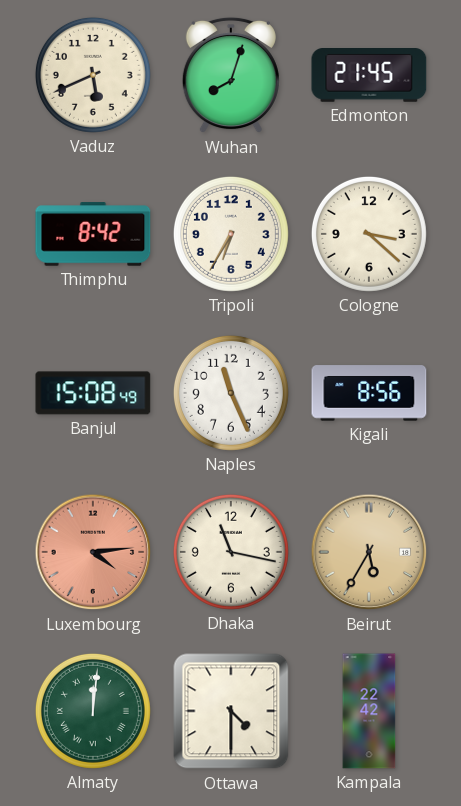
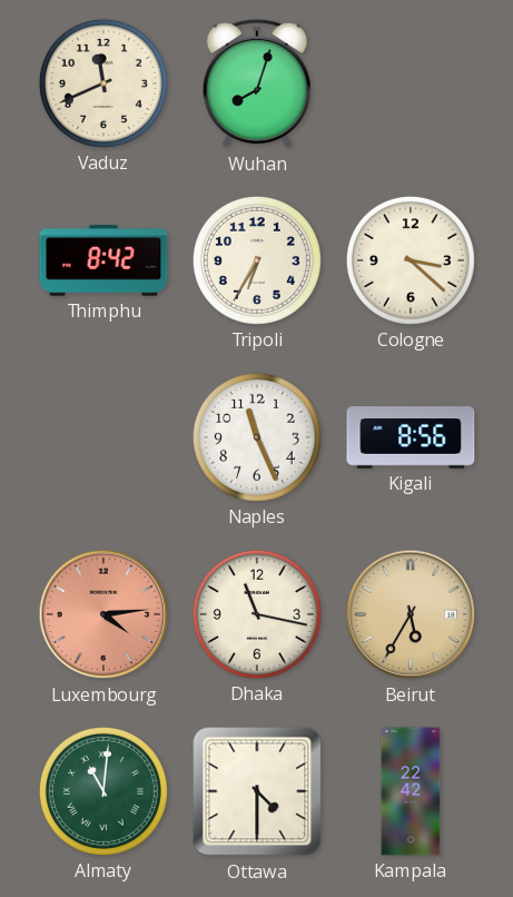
Vaduz: 5:41 -> 11:41
Edmonton: 21:45 -> none
Banjul: 15:08 -> none
Almaty: 12:01 -> 11:01
